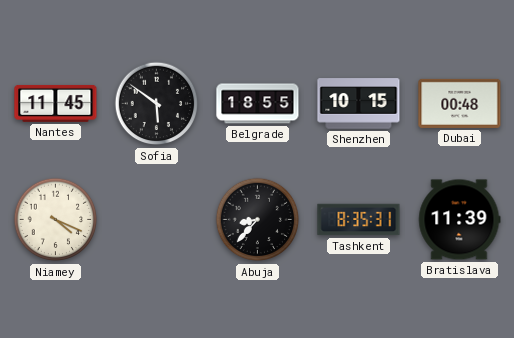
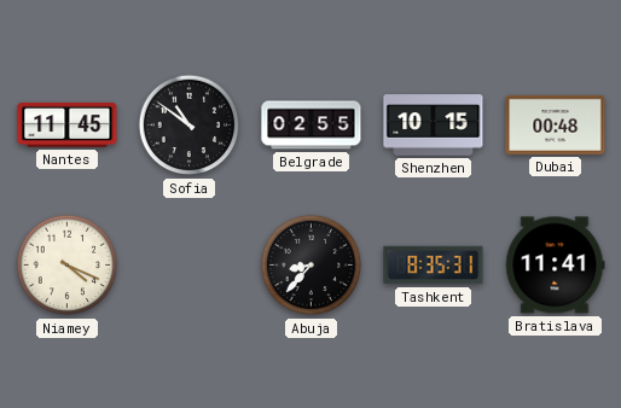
Sofia: 5:51 -> 10:51
Belgrade: 18:55 -> 02:55
Bratislava: 11:39 -> 11:41
